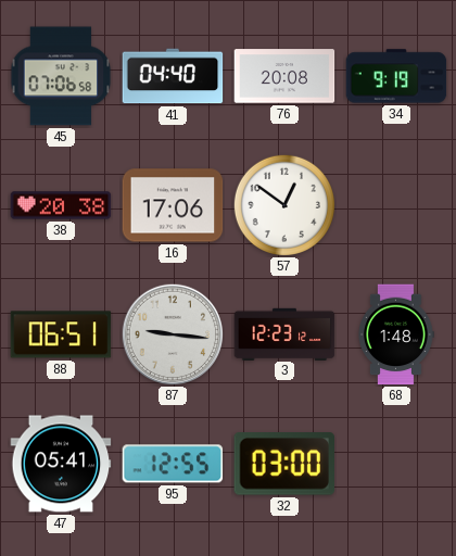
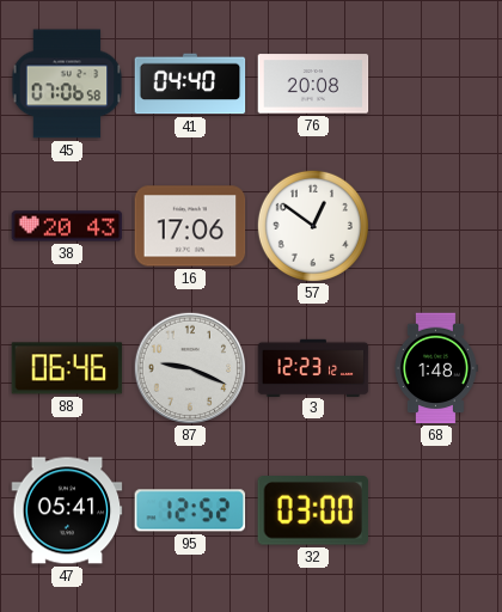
34: 9:19 -> none
38: 20:38 -> 20:43
88: 06:51 -> 06:46
87: 9:16 -> 9:19
95: 12:55 -> 12:52
